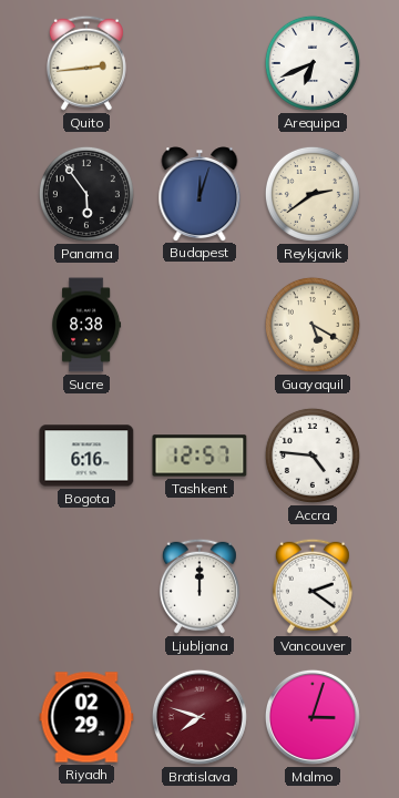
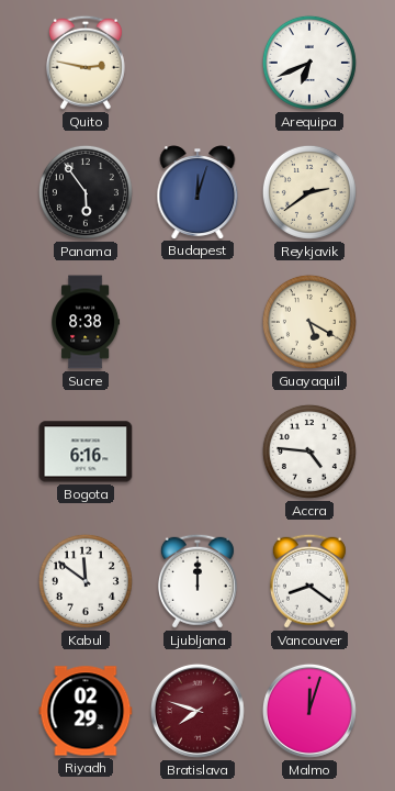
Quito: 2:44 -> 2:47
Tashkent: 12:57 -> none
Kabul: none -> 11:51
Vancouver: 2:21 -> 8:21
Malmo: 3:03 -> 12:03
